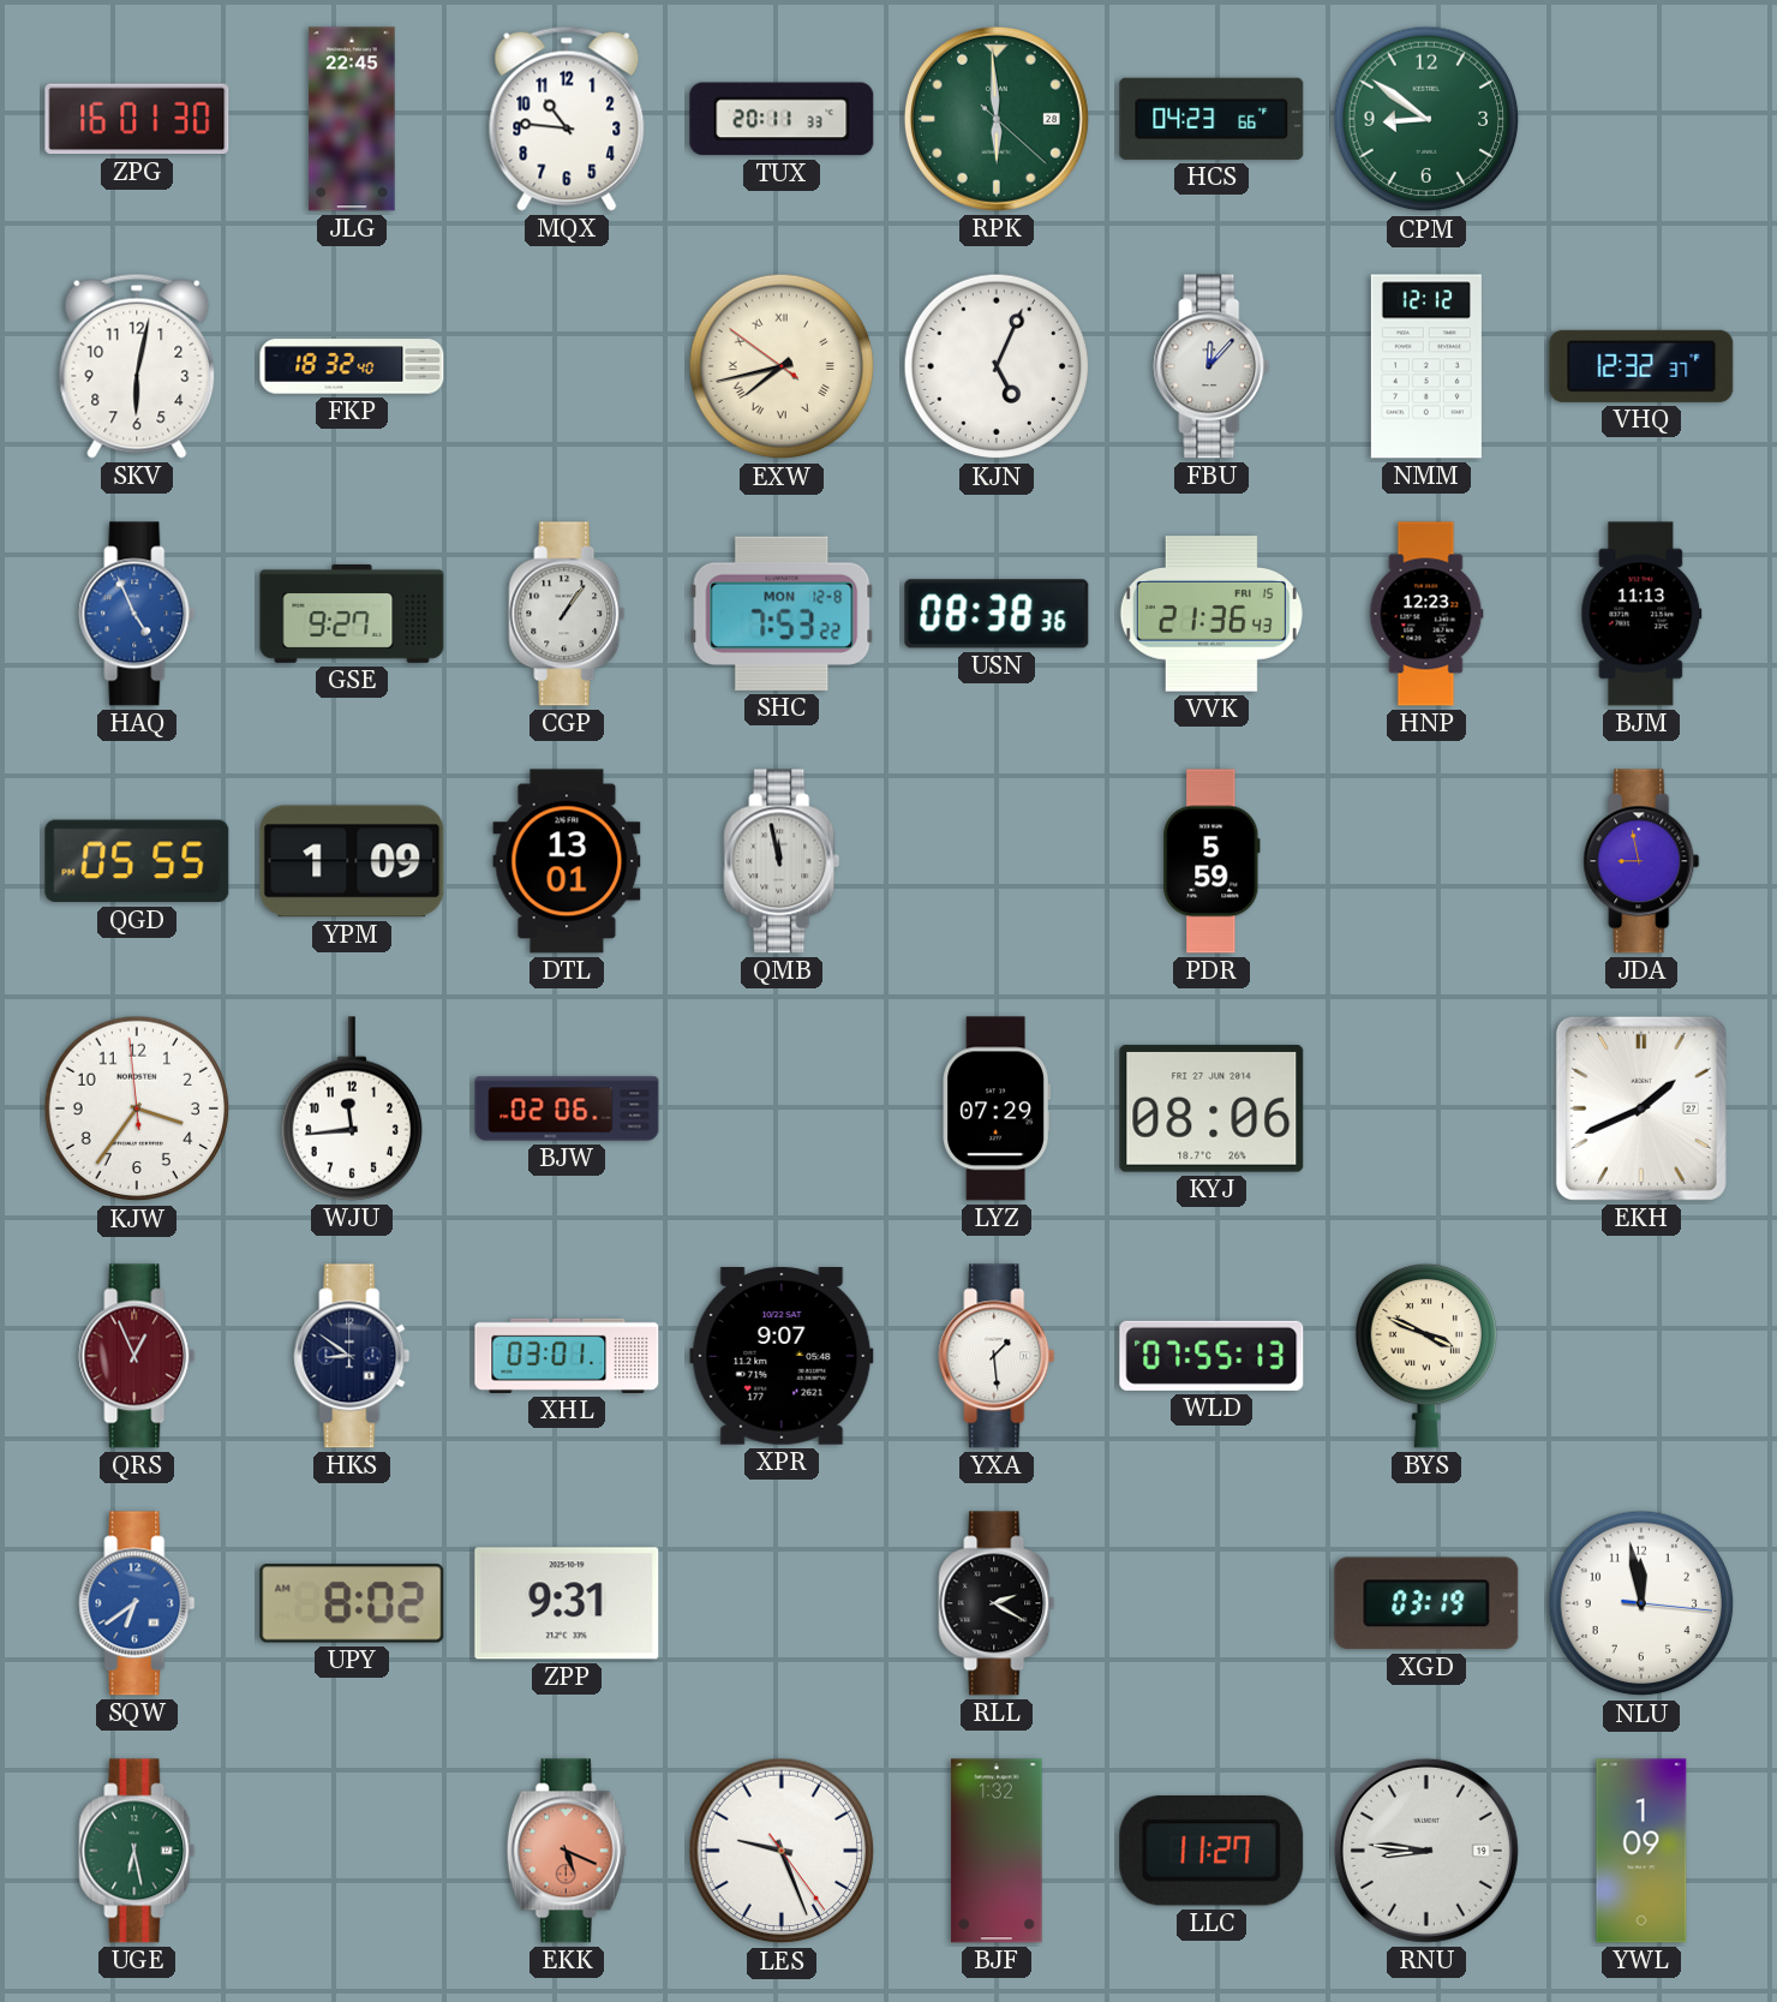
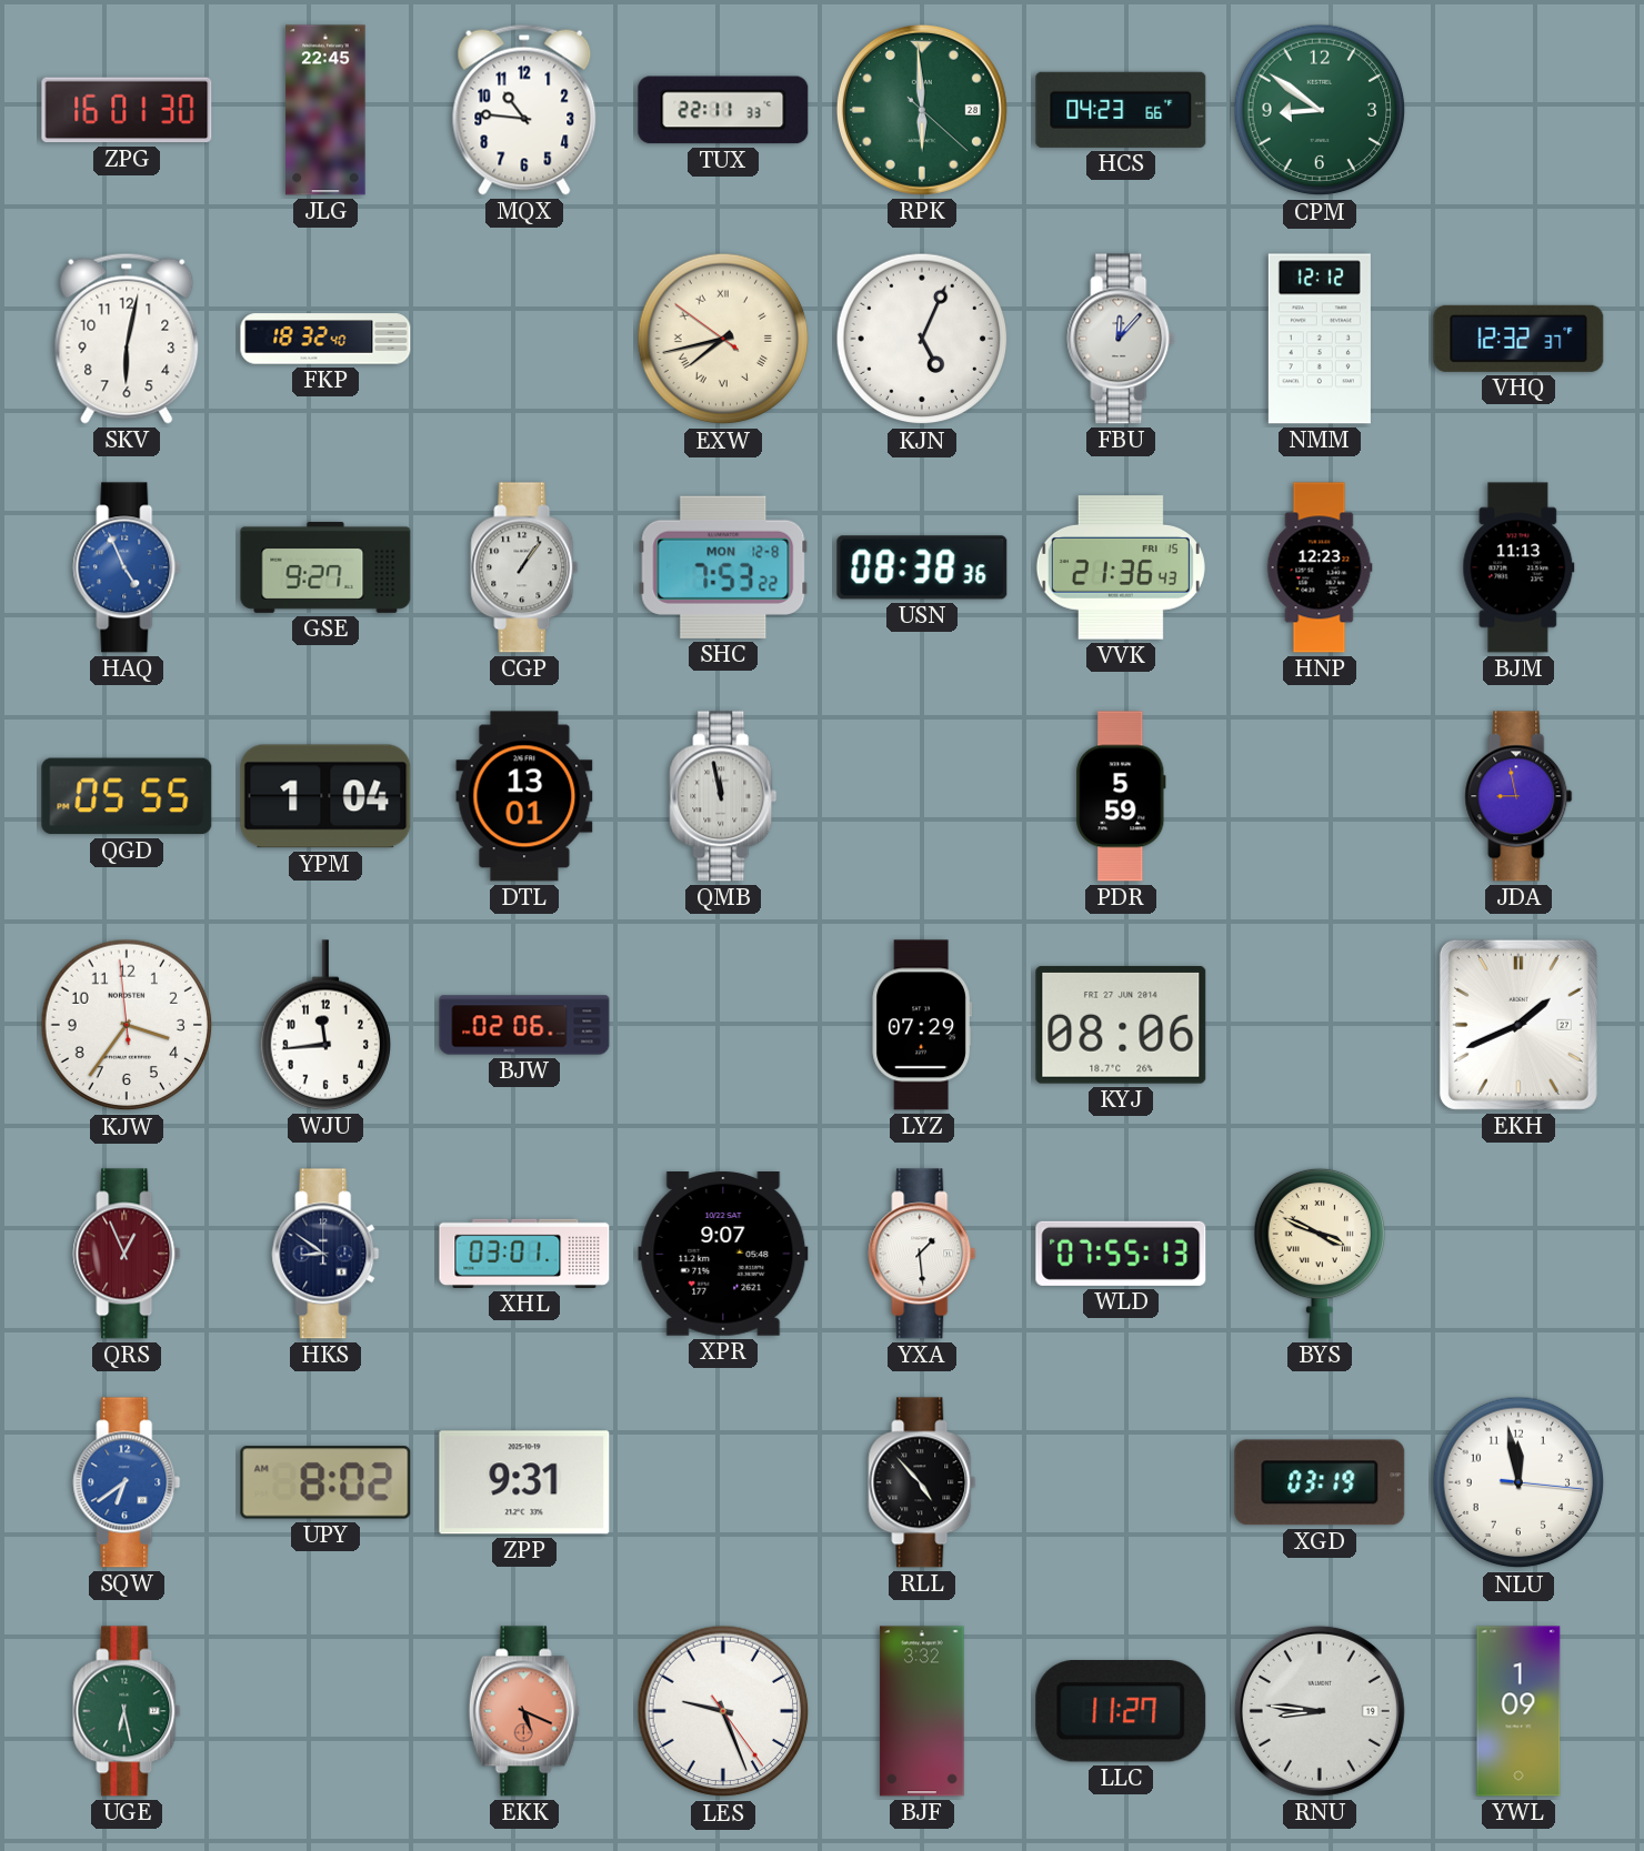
TUX: 20:11 -> 22:11
YPM: 1:09 -> 1:04
RLL: 2:20 -> 4:53
BJF: 1:32 -> 3:32
